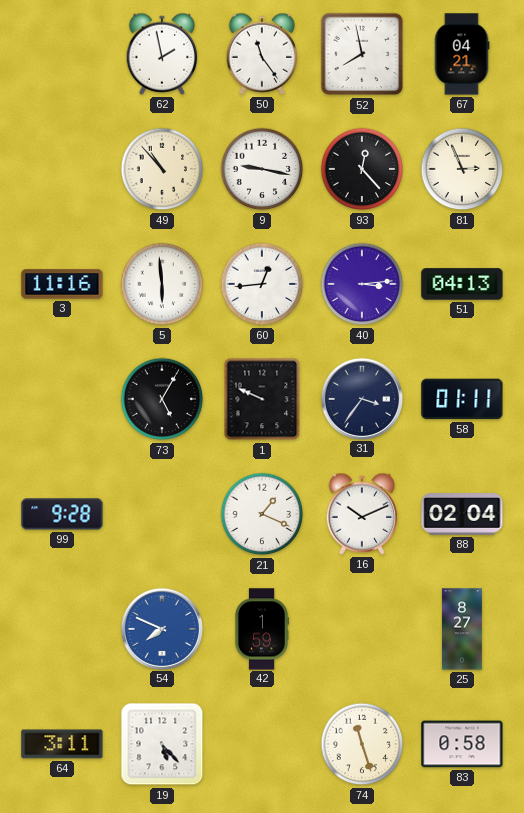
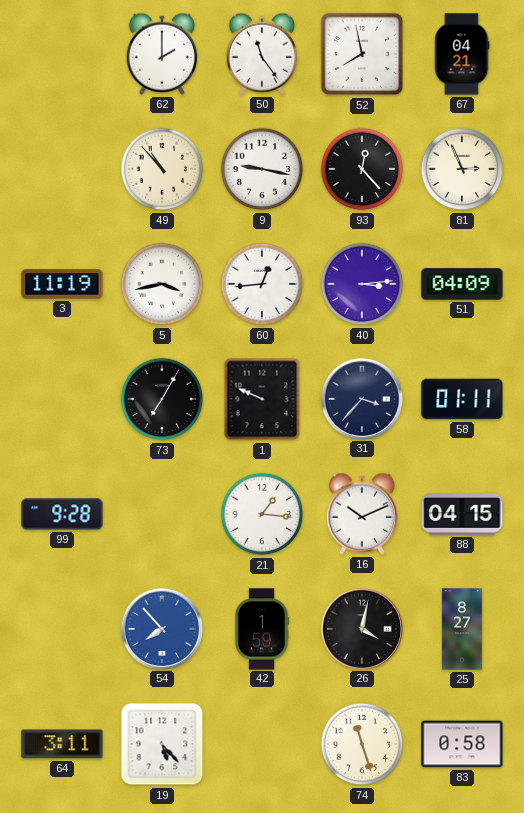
62: 1:58 -> 2:00
3: 11:16 -> 11:19
5: 5:59 -> 3:43
51: 04:13 -> 04:09
73: 5:05 -> 7:05
31: 3:36 -> 3:37
21: 1:19 -> 1:16
88: 02:04 -> 04:15
54: 7:49 -> 7:53
26: none -> 4:02
